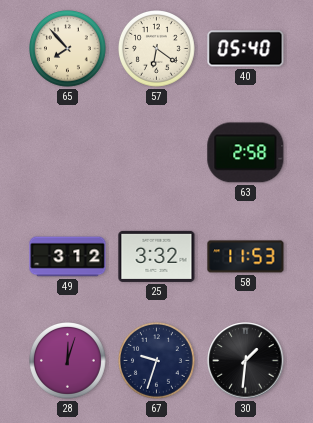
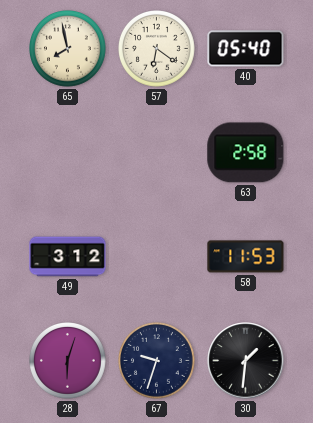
65: 7:53 -> 7:58
25: 3:32 -> none
28: 12:03 -> 6:03
